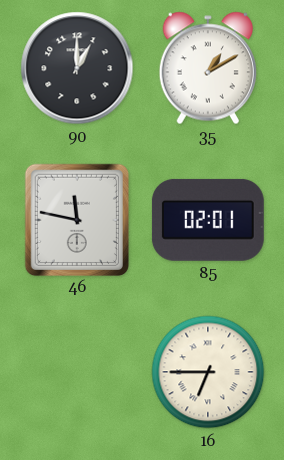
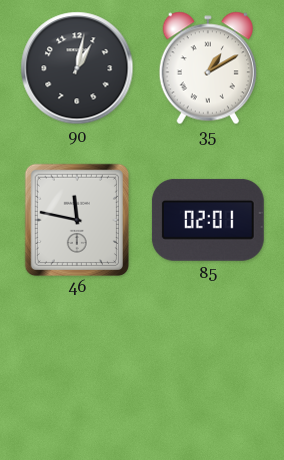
90: 1:00 -> 1:02
16: 6:45 -> none
